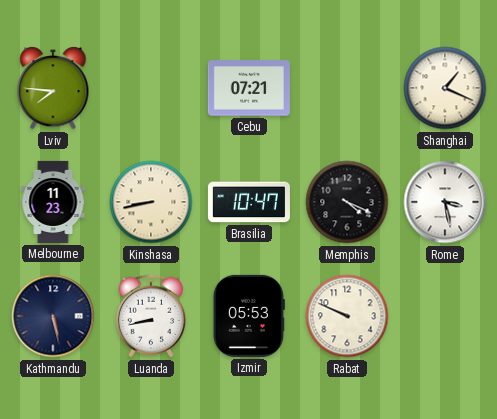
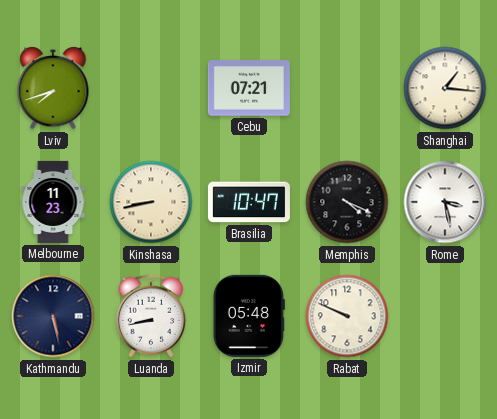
Lviv: 7:46 -> 7:42
Shanghai: 1:19 -> 1:16
Izmir: 05:53 -> 05:48
